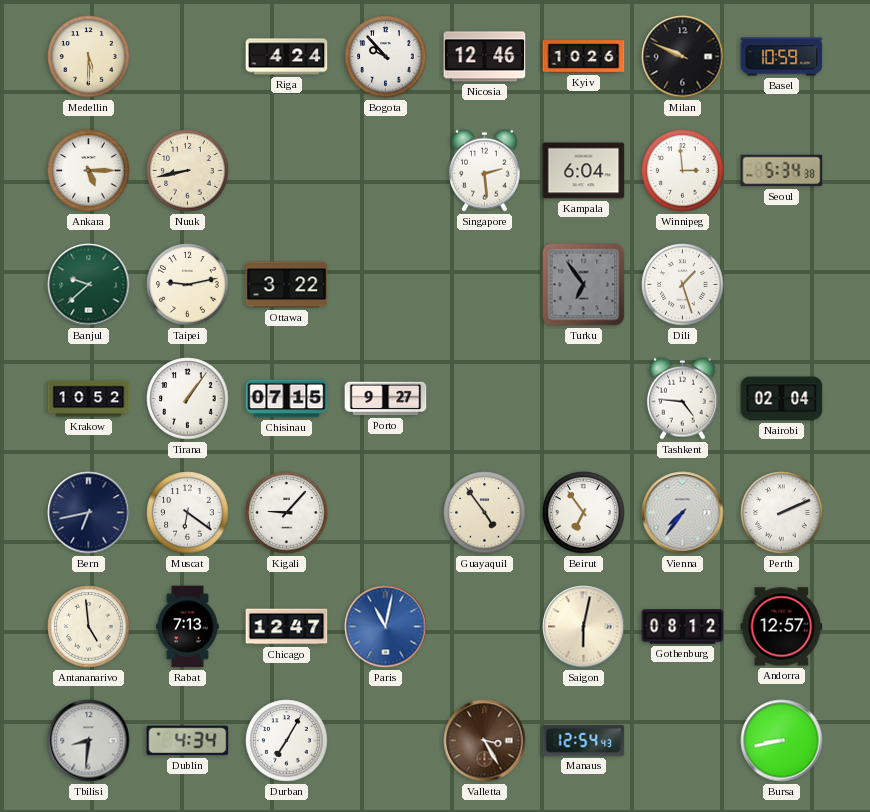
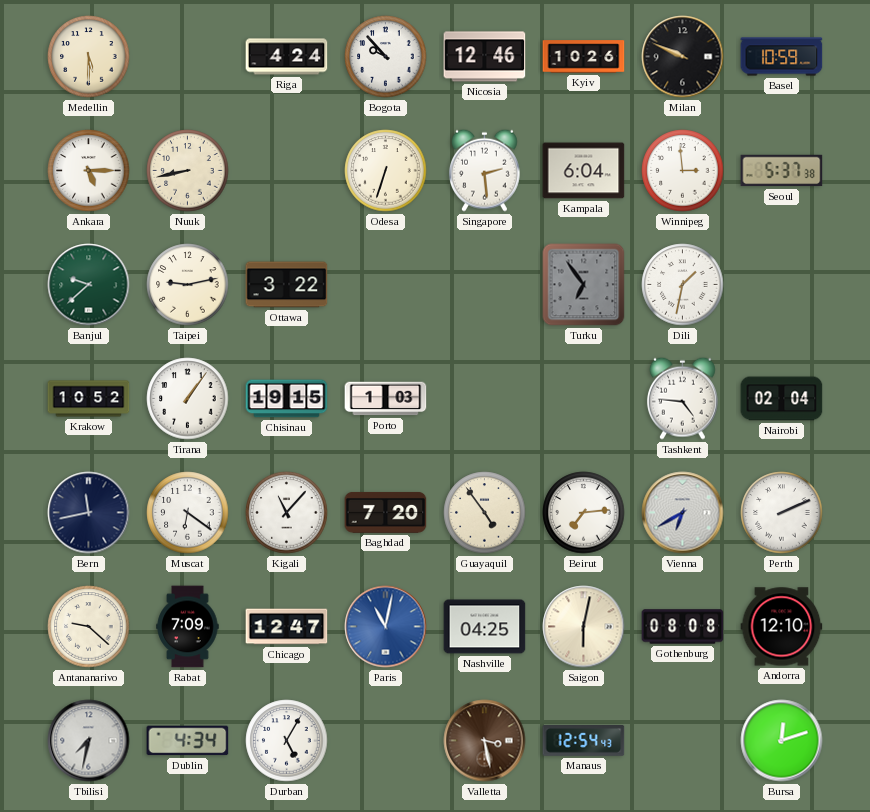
Odesa: none -> 6:33
Seoul: 5:34 -> 5:37
Dili: 1:27 -> 1:32
Chisinau: 07:15 -> 19:15
Porto: 9:27 -> 1:03
Bern: 6:43 -> 11:43
Kigali: 9:07 -> 11:07
Baghdad: none -> 7:20
Beirut: 6:54 -> 7:14
Vienna: 7:36 -> 6:40
Antananarivo: 4:59 -> 9:22
Rabat: 7:13 -> 7:09
Nashville: none -> 04:25
Gothenburg: 08:12 -> 08:08
Andorra: 12:57 -> 12:10
Tbilisi: 8:31 -> 7:32
Durban: 7:05 -> 5:05
Valletta: 3:25 -> 3:28
Bursa: 8:43 -> 12:12
